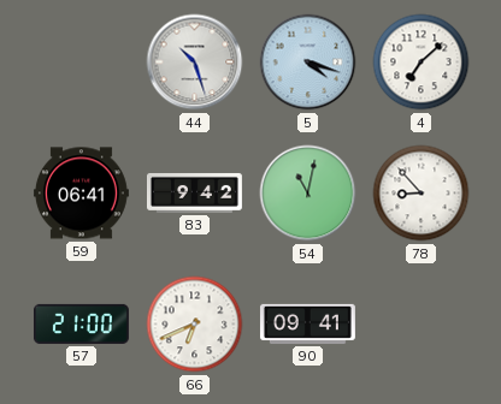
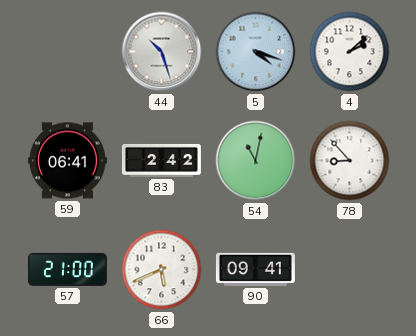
4: 7:08 -> 2:08
83: 9:42 -> 2:42
66: 6:41 -> 5:41
